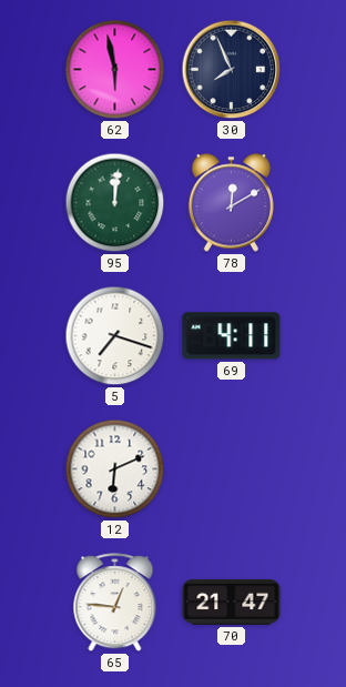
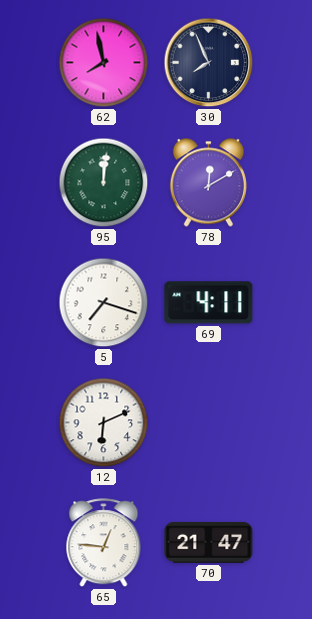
62: 5:58 -> 7:58
